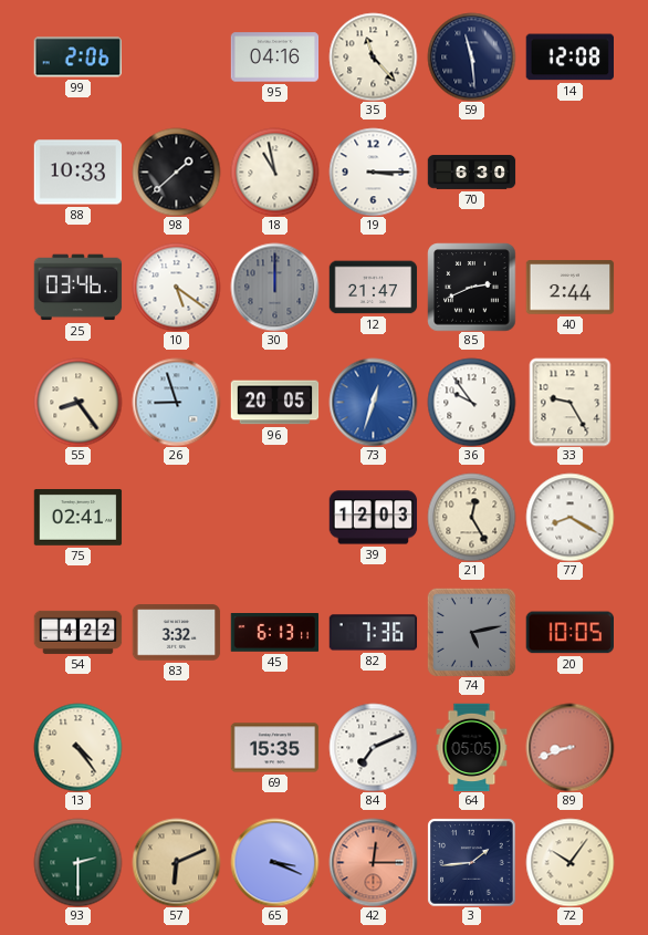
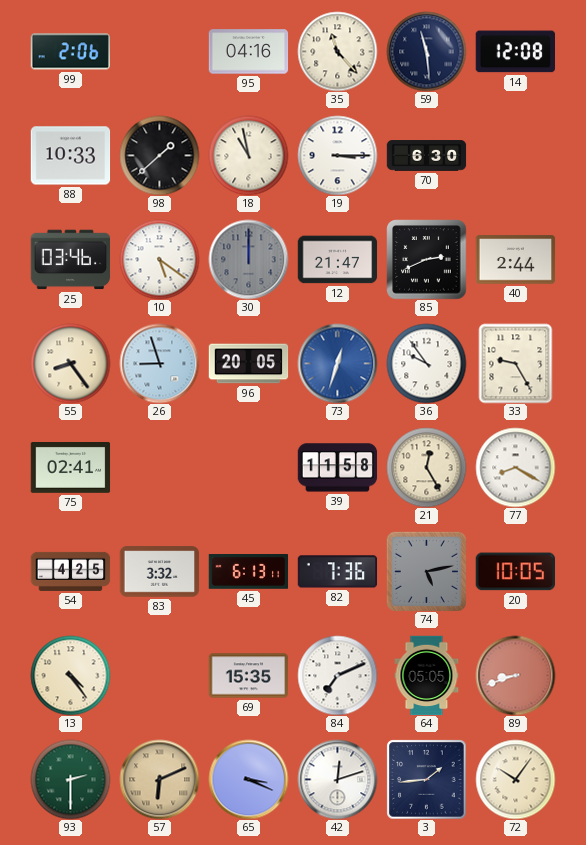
39: 12:03 -> 11:58
54: 4:22 -> 4:25
42: 12:15 -> 12:12
42 dial: salmon -> white
